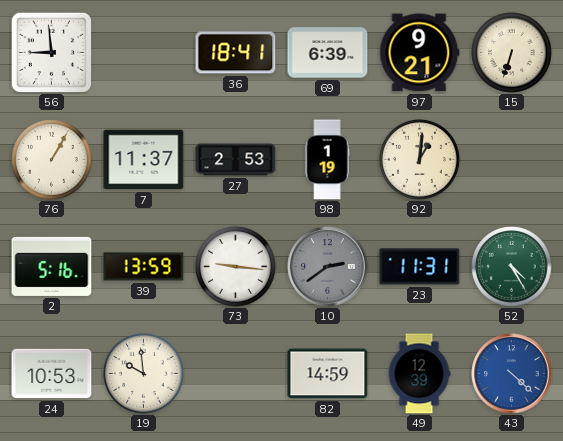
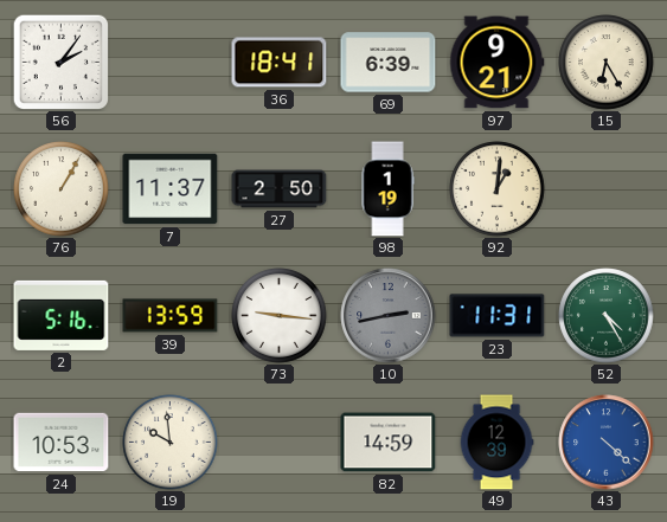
56: 8:59 -> 2:06
15: 6:33 -> 6:25
27: 2:53 -> 2:50
10: 2:39 -> 2:43
